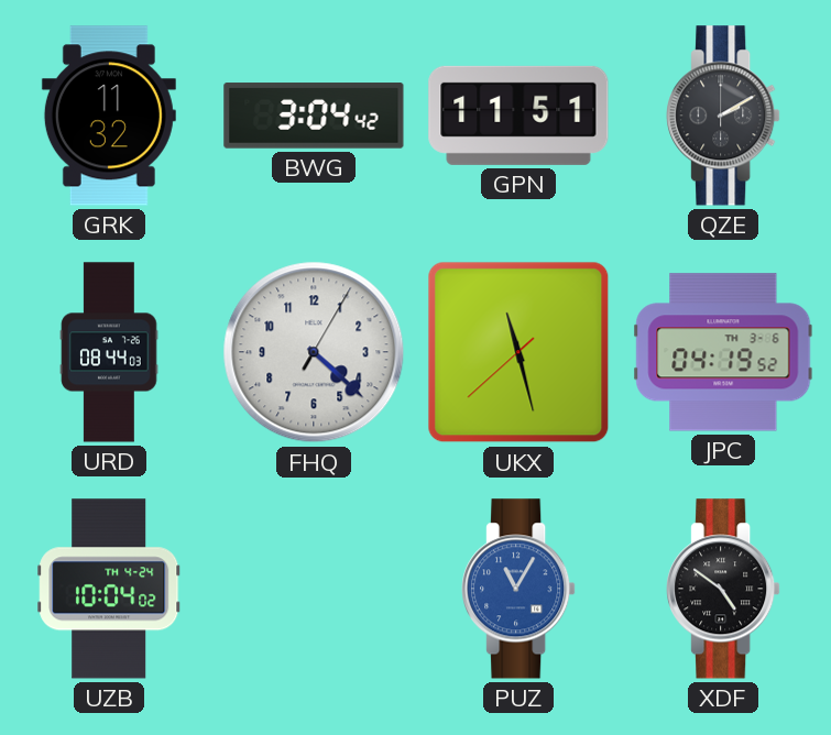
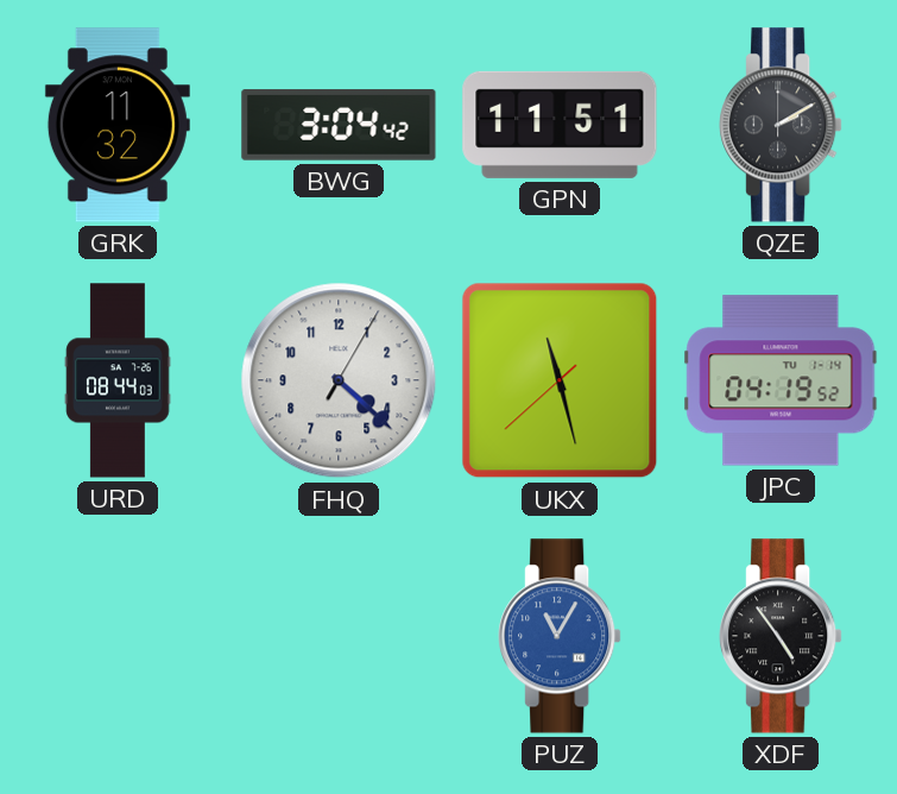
JPC date: TH 3-6 -> TU 1-14
UZB: 10:04 -> none
XDF: 4:51 -> 4:54
